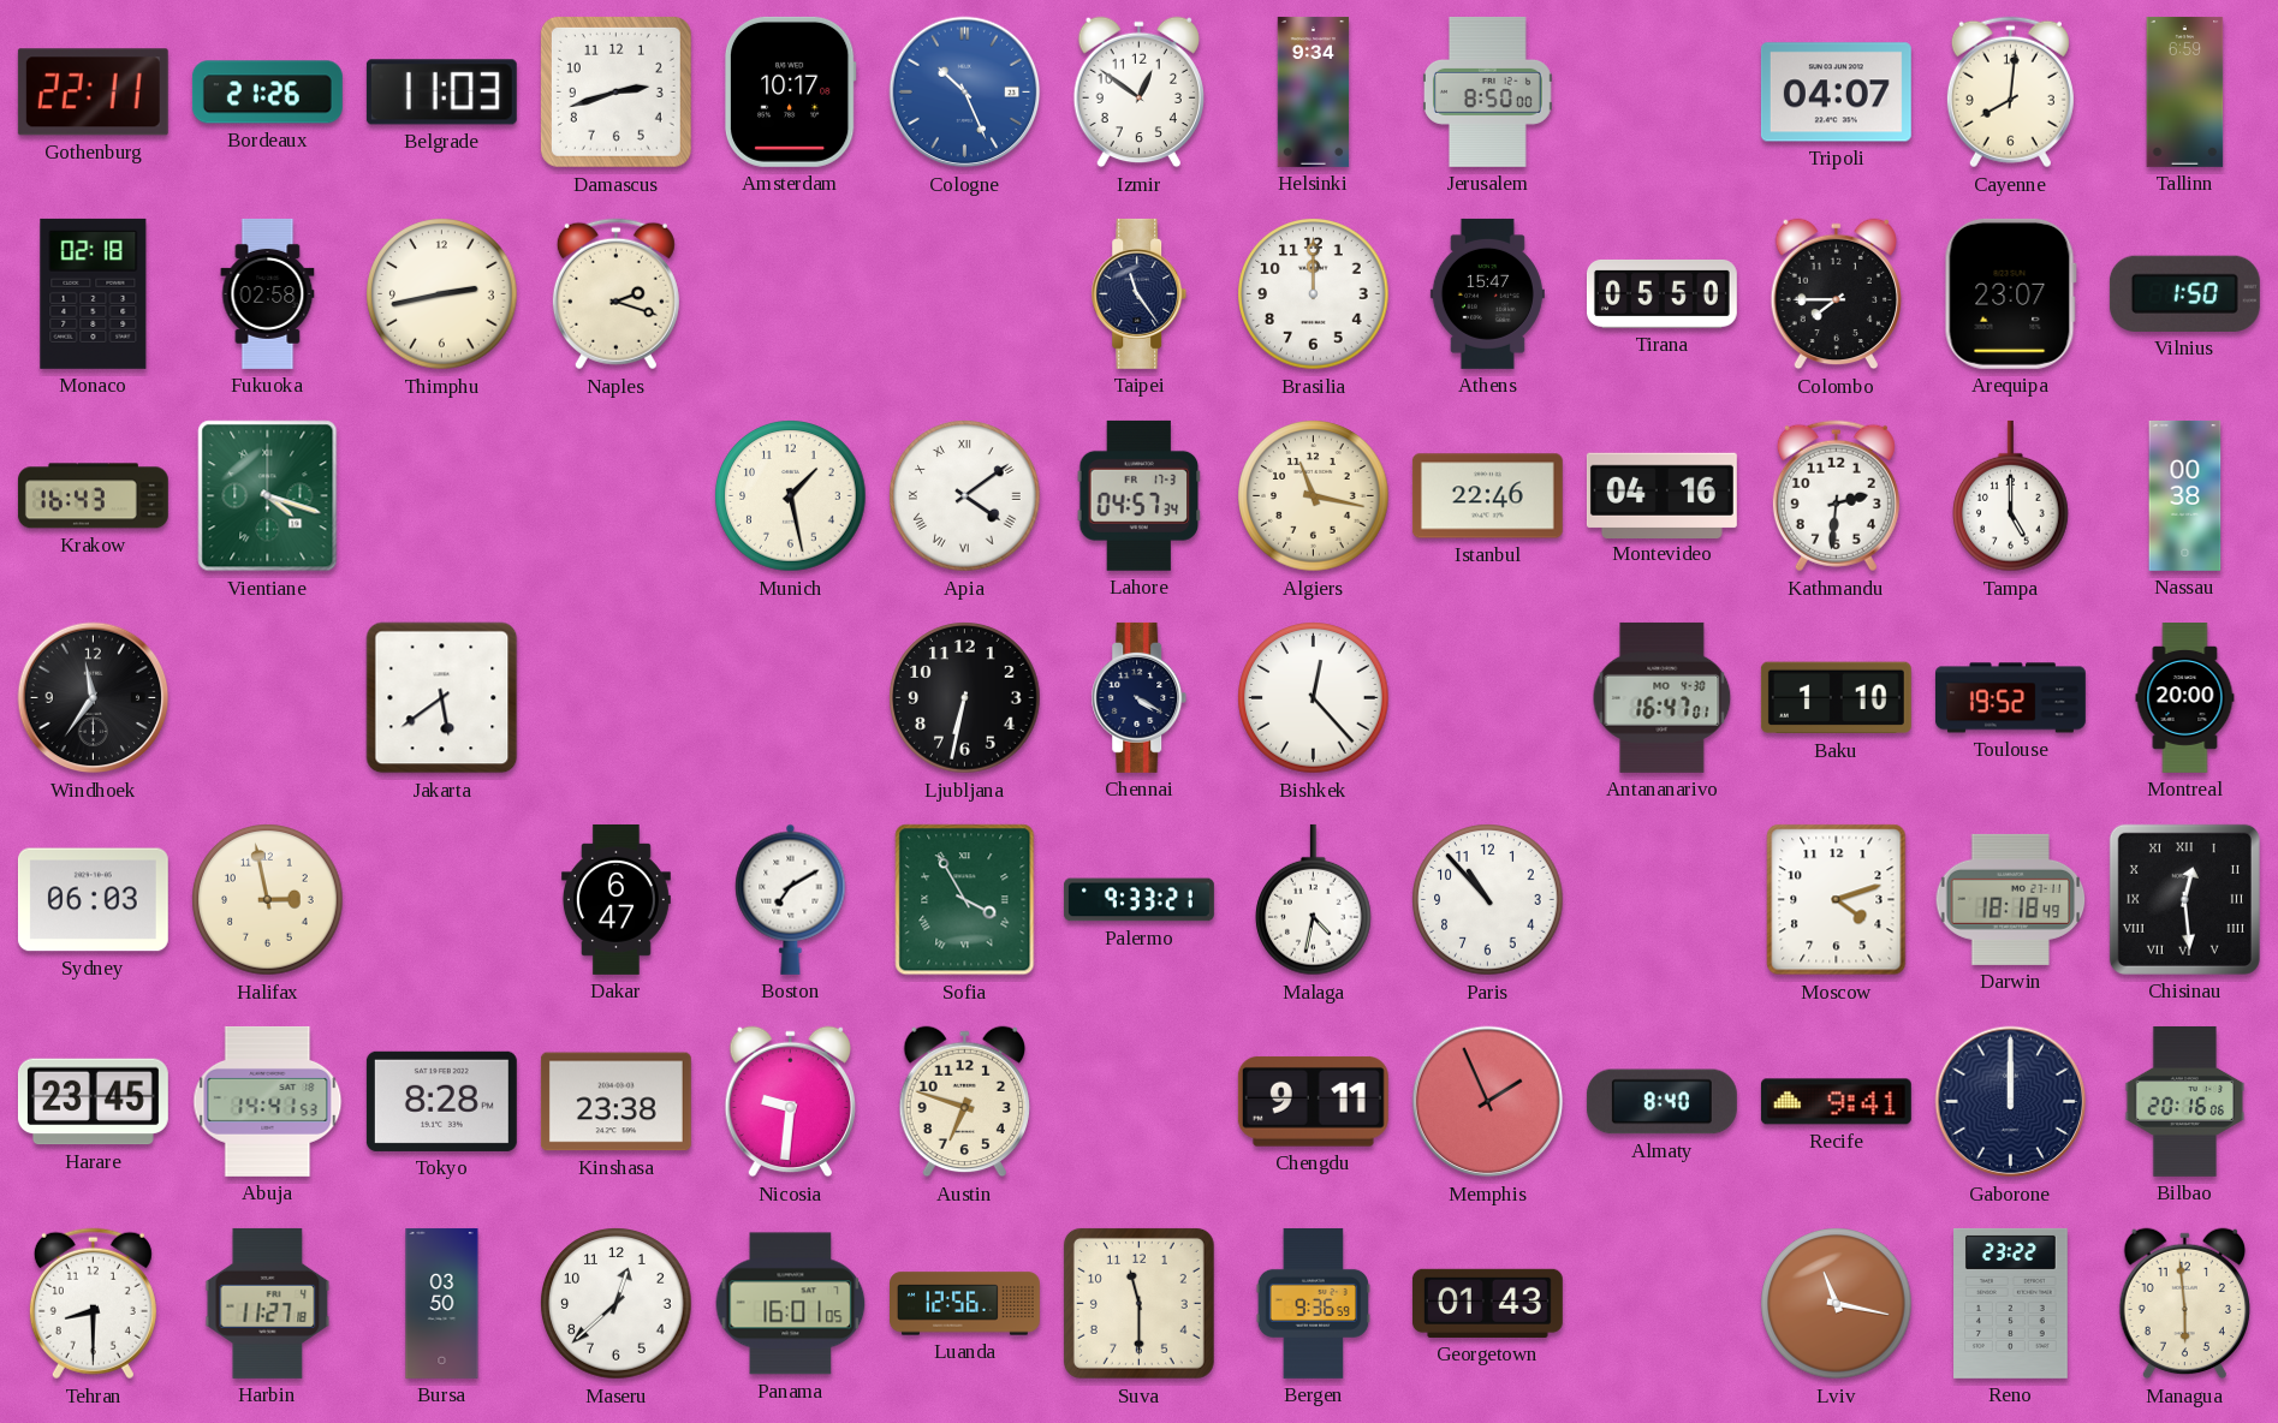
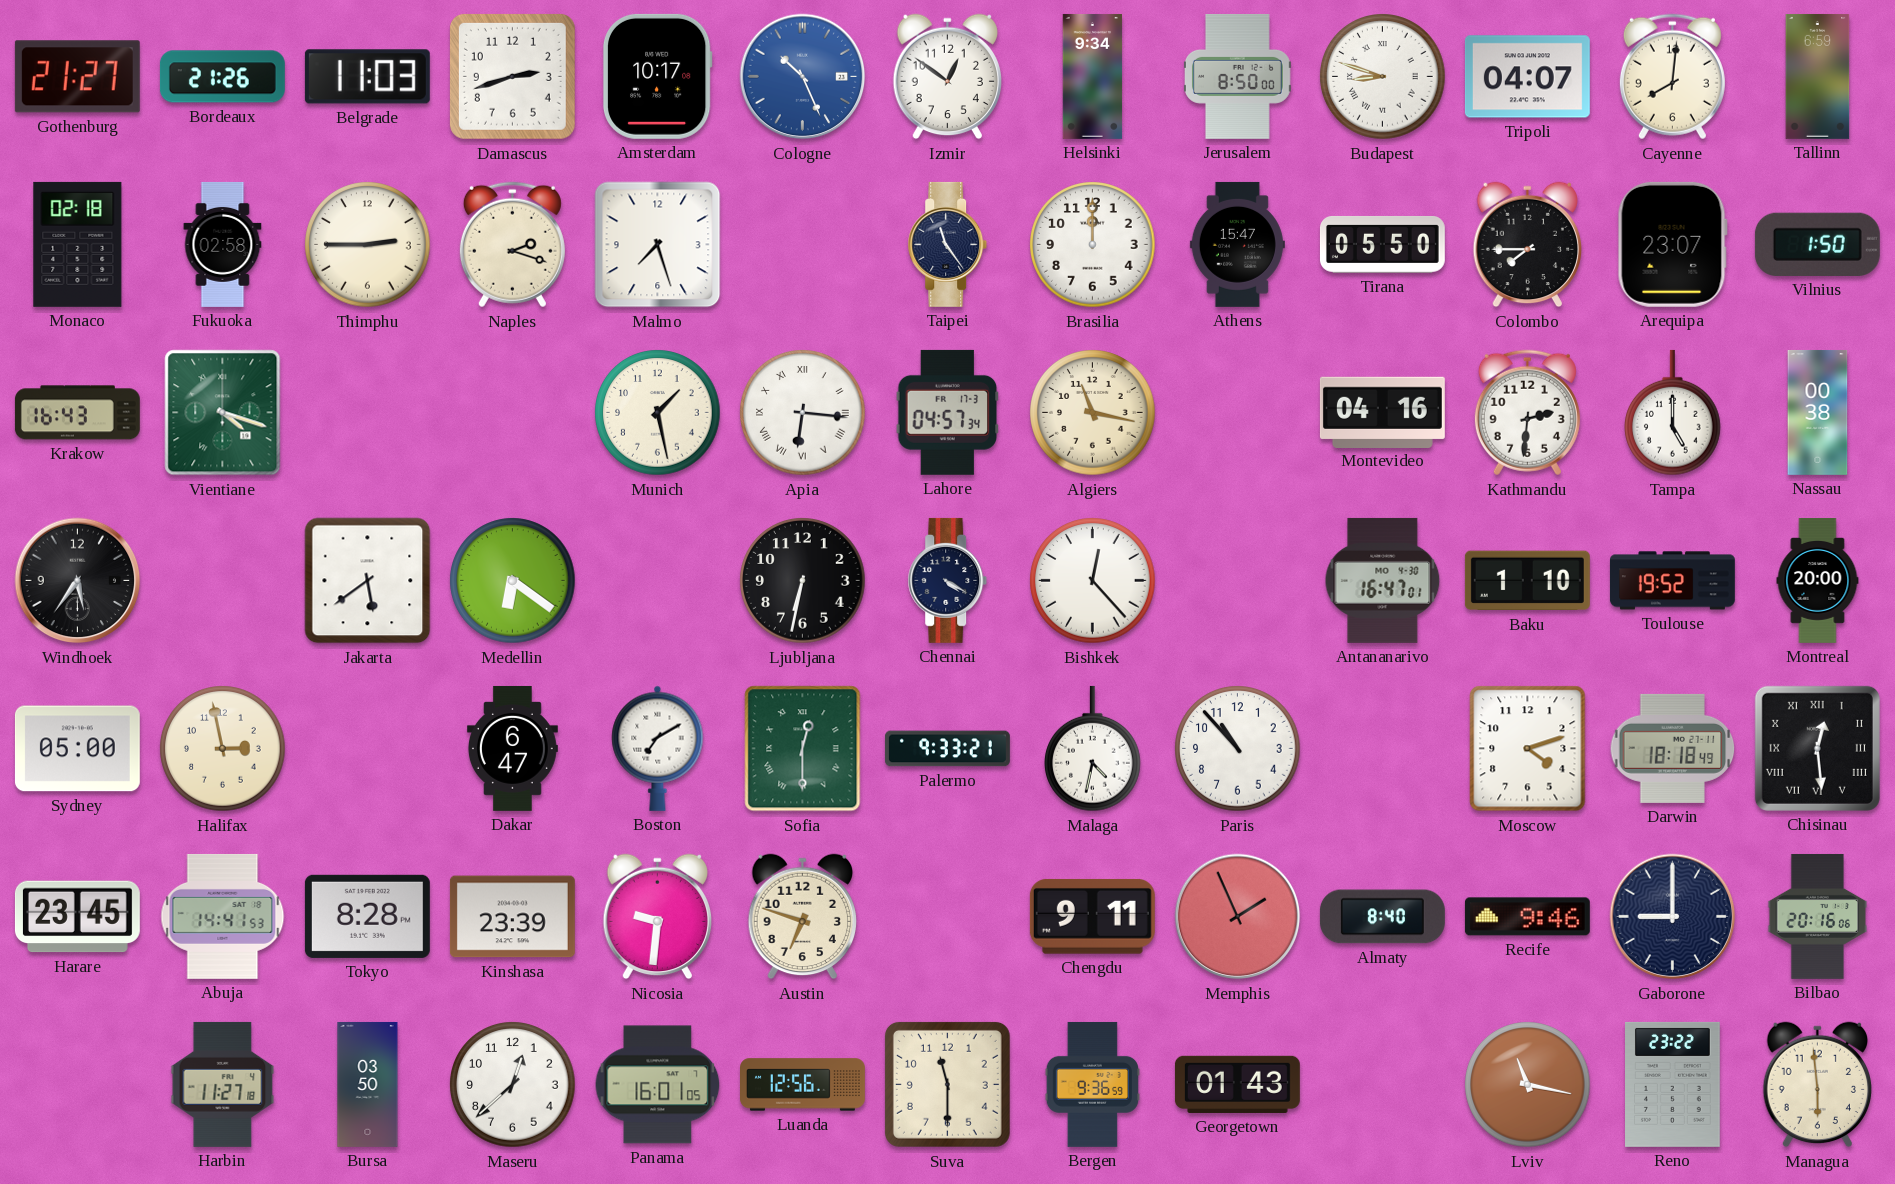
Gothenburg: 22:11 -> 21:27
Budapest: none -> 8:48
Thimphu: 2:43 -> 2:45
Malmo: none -> 7:27
Apia: 4:09 -> 6:16
Istanbul: 22:46 -> none
Windhoek: 11:36 -> 5:36
Medellin: none -> 6:21
Sydney: 06:03 -> 05:00
Sofia: 3:55 -> 12:30
Kinshasa: 23:38 -> 23:39
Recife: 9:41 -> 9:46
Gaborone: 12:00 -> 9:00
Tehran: 8:30 -> none
